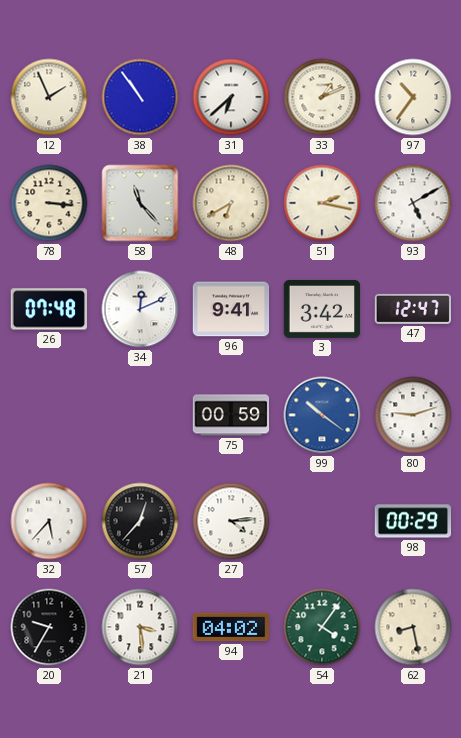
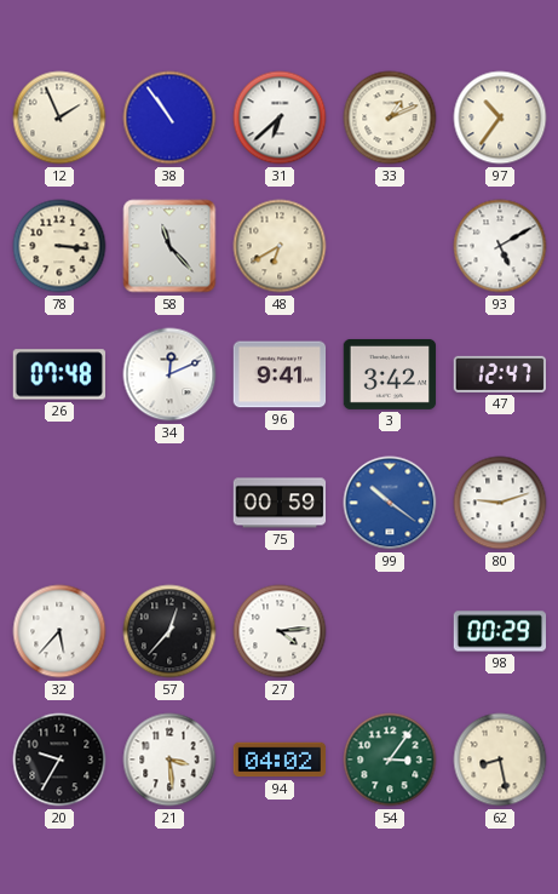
51: 2:17 -> none
54: 4:06 -> 3:06
